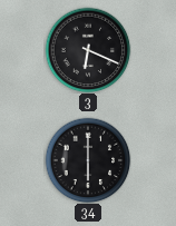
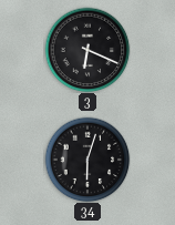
34: 6:00 -> 6:03
